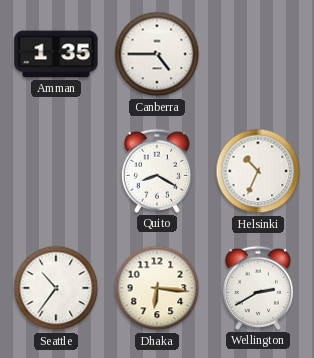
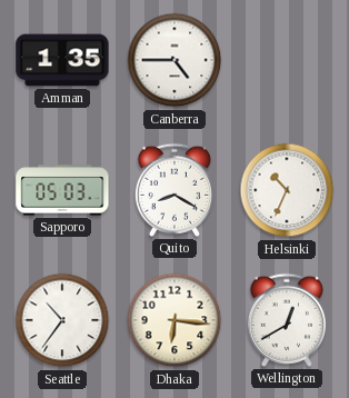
Sapporo: none -> 05:03
Wellington: 2:40 -> 12:40
